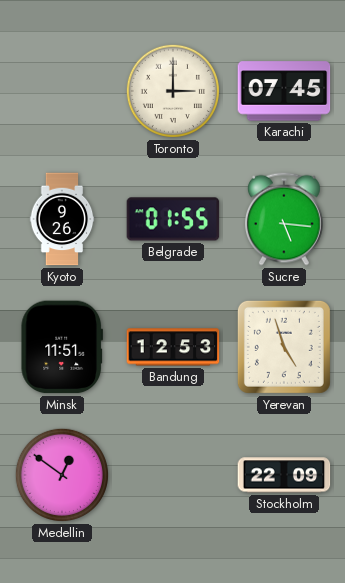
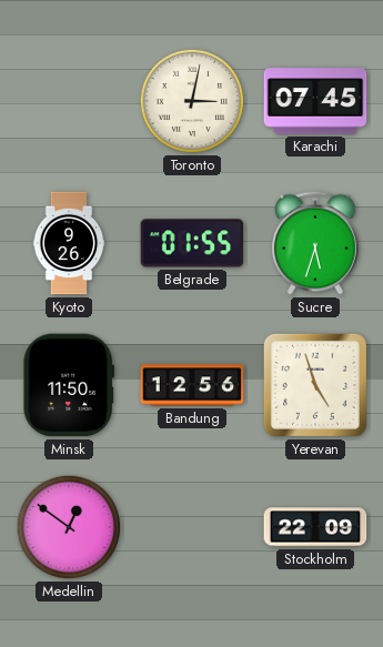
Toronto: 3:00 -> 3:02
Sucre: 5:16 -> 5:33
Minsk: 11:51 -> 11:50
Bandung: 12:53 -> 12:56
